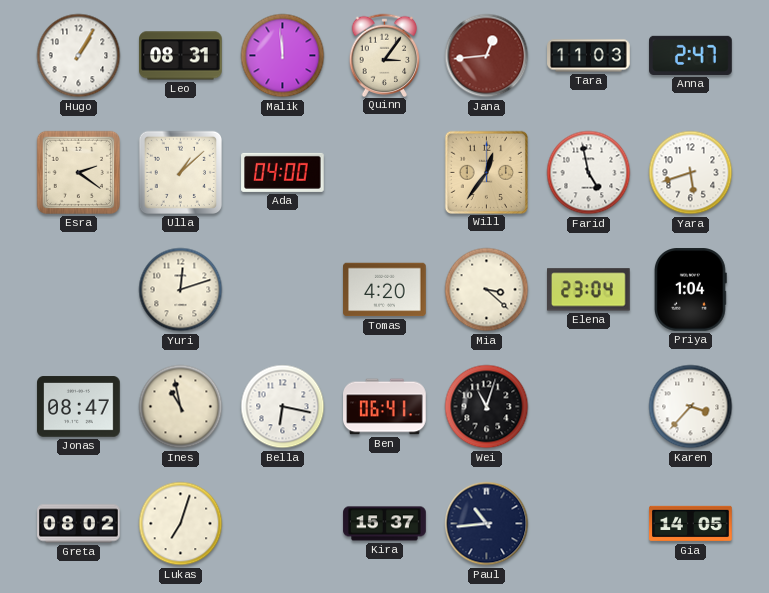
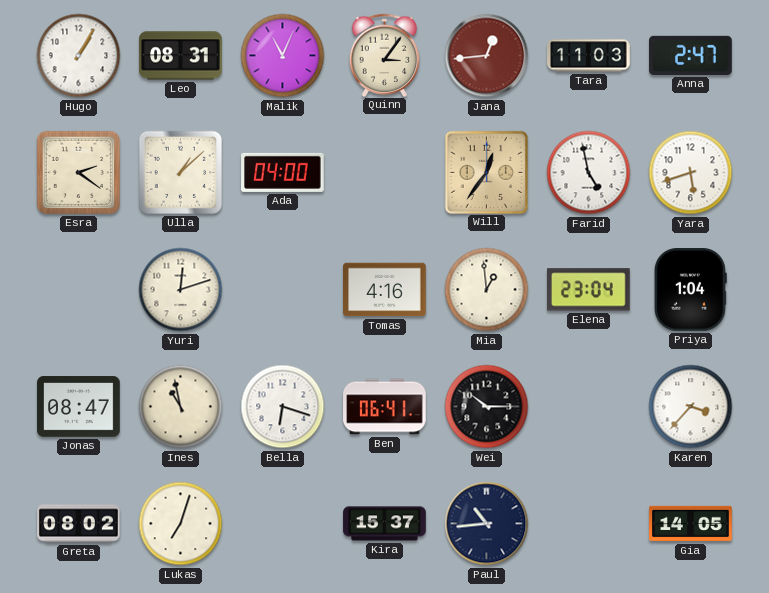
Malik: 11:59 -> 11:04
Tomas: 4:20 -> 4:16
Mia: 3:22 -> 12:59
Bella: 6:17 -> 6:18
Wei: 11:03 -> 10:15
